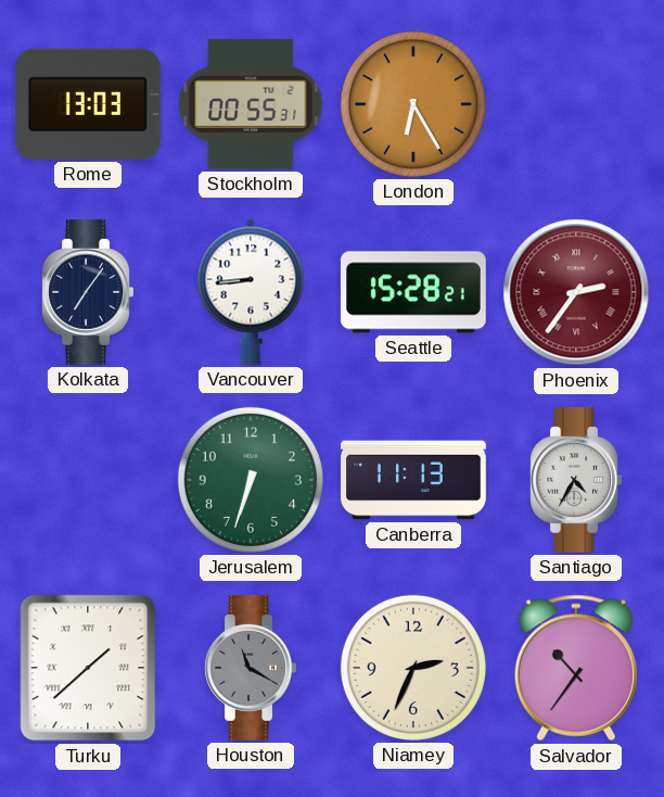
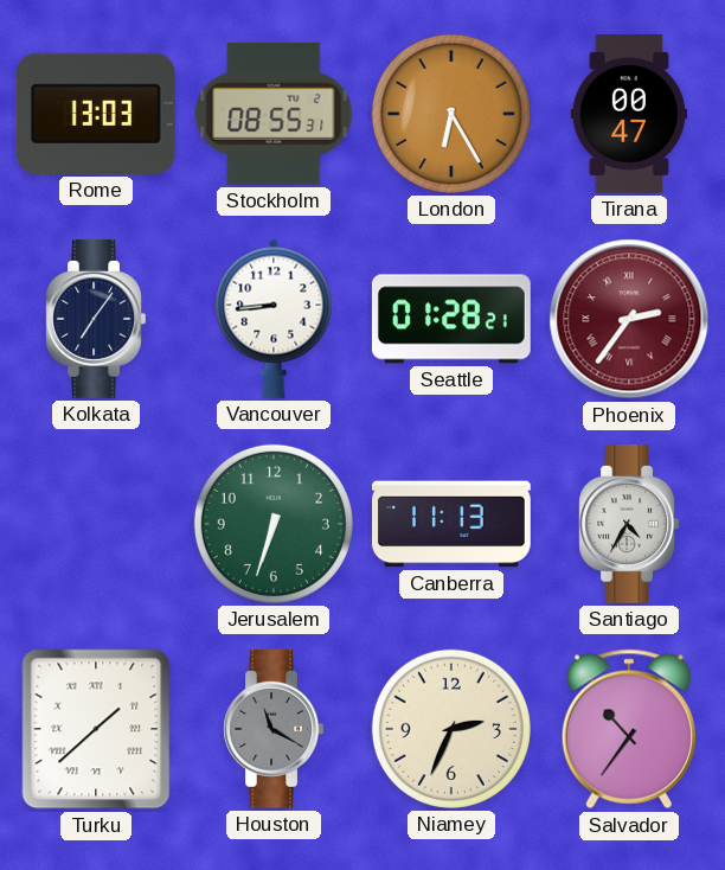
Stockholm: 00:55 -> 08:55
Tirana: none -> 00:47
Seattle: 15:28 -> 01:28
